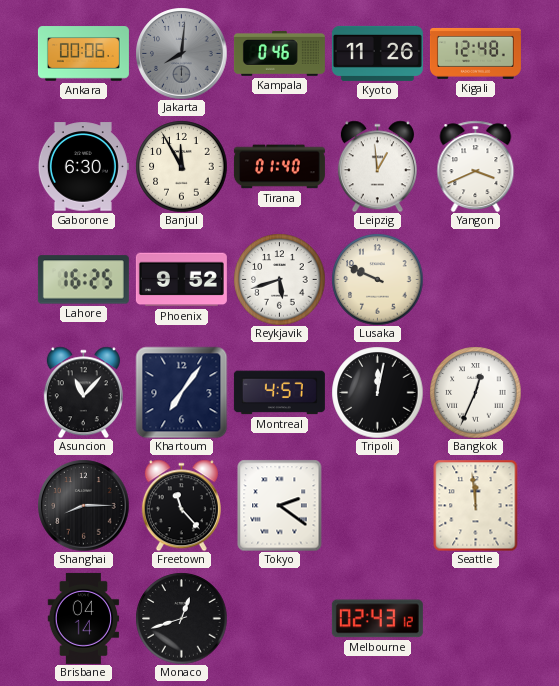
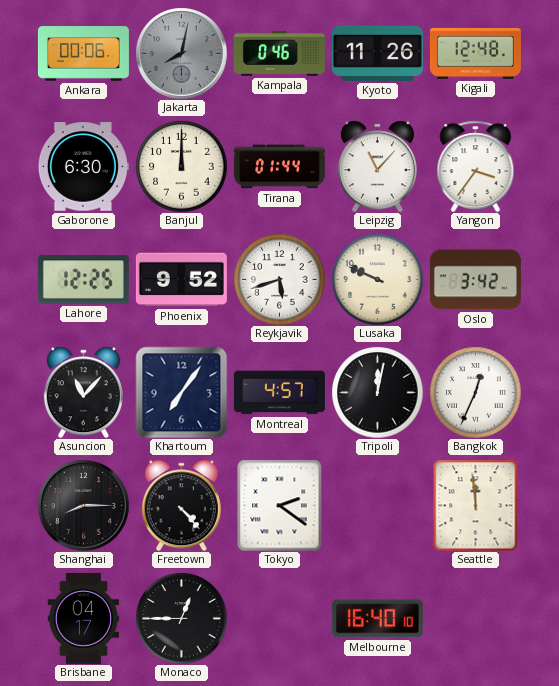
Jakarta: 8:01 -> 8:02
Banjul: 11:55 -> 12:00
Tirana: 01:40 -> 01:44
Leipzig: 12:59 -> 11:07
Yangon: 3:41 -> 3:36
Lahore: 16:25 -> 12:25
Oslo: none -> 3:42
Freetown: 11:23 -> 4:23
Brisbane: 04:14 -> 04:17
Monaco: 12:42 -> 12:45
Melbourne: 02:43 -> 16:40
